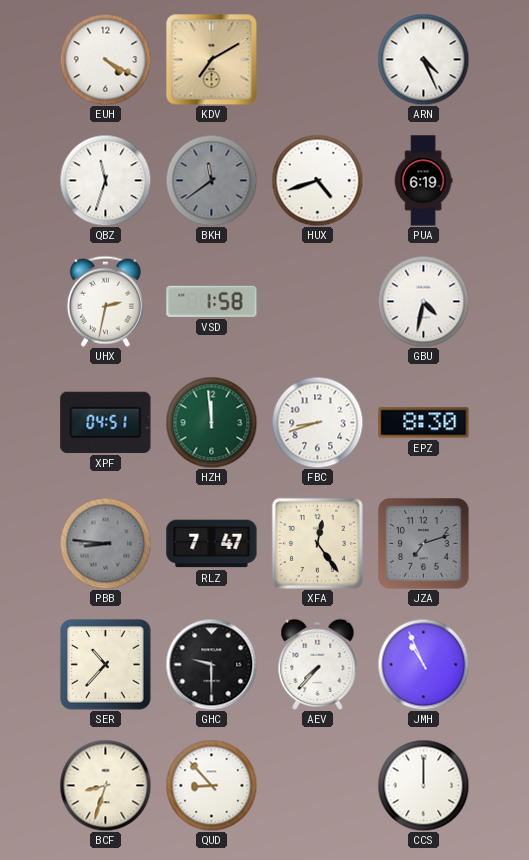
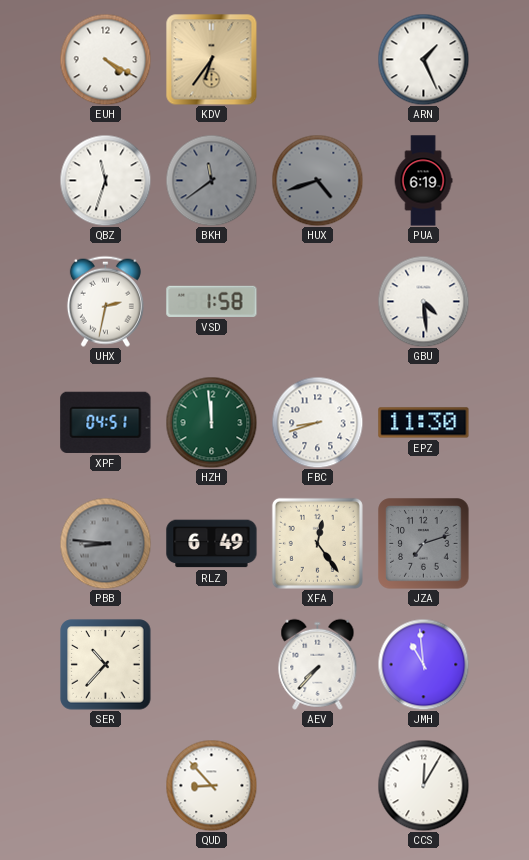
KDV: 7:10 -> 6:36
ARN: 4:26 -> 1:26
HUX dial: white -> grey
GBU: 4:32 -> 4:29
EPZ: 8:30 -> 11:30
RLZ: 7:47 -> 6:49
GHC: 9:30 -> none
JMH: 10:56 -> 10:59
BCF: 8:33 -> none
CCS: 12:00 -> 12:05
